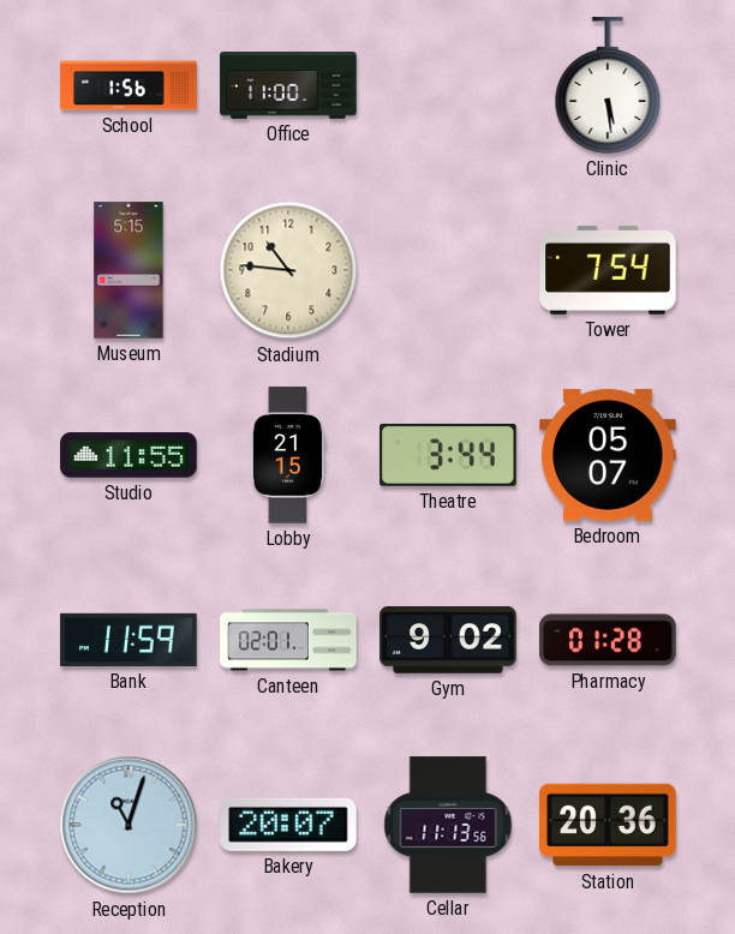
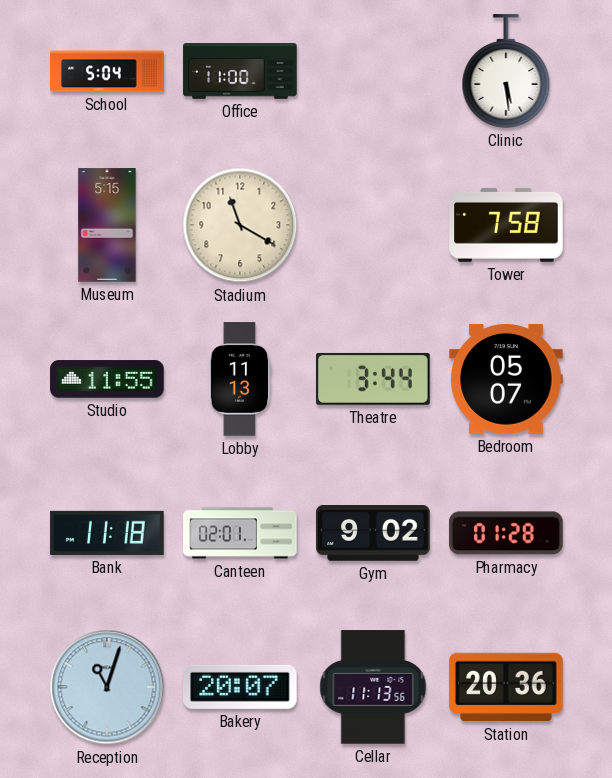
School: 1:56 -> 5:04
Stadium: 10:46 -> 11:20
Tower: 7:54 -> 7:58
Lobby: 21:15 -> 11:13
Bank: 11:59 -> 11:18
